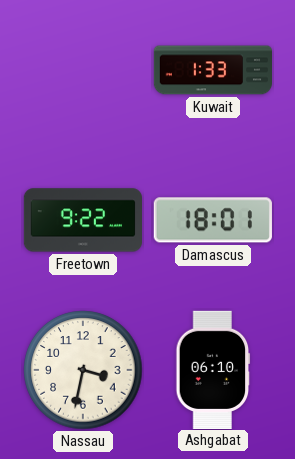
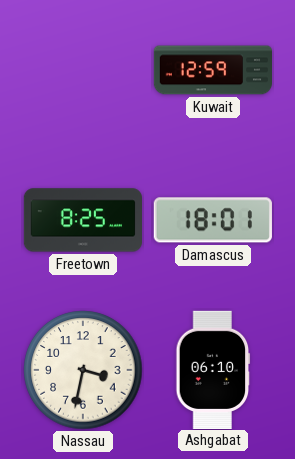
Kuwait: 1:33 -> 12:59
Freetown: 9:22 -> 8:25
